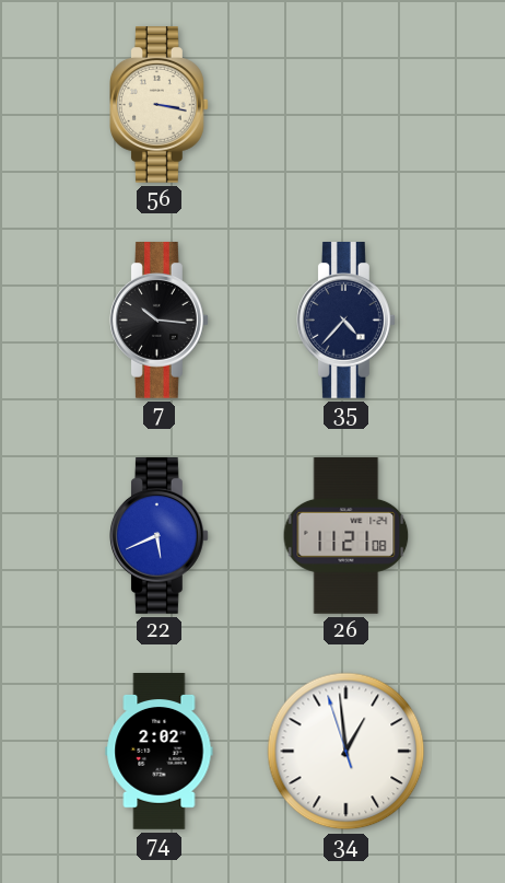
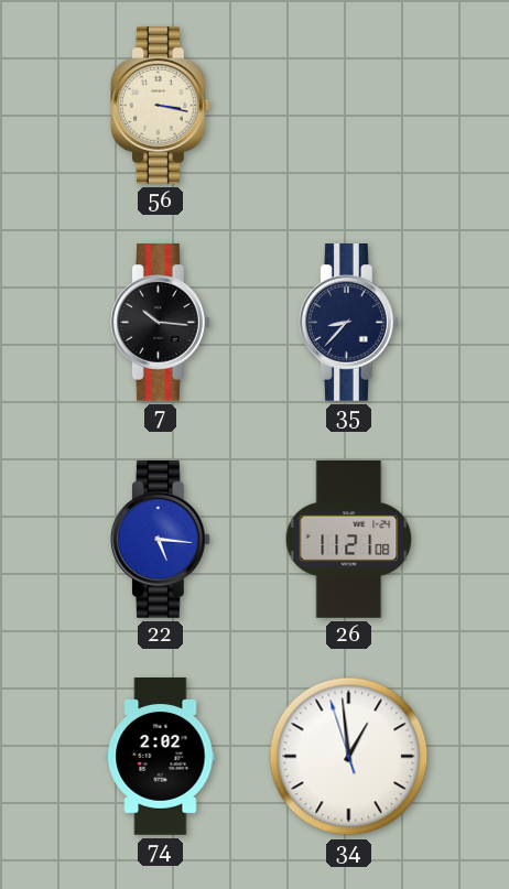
35: 4:37 -> 8:37
22: 5:41 -> 5:16
